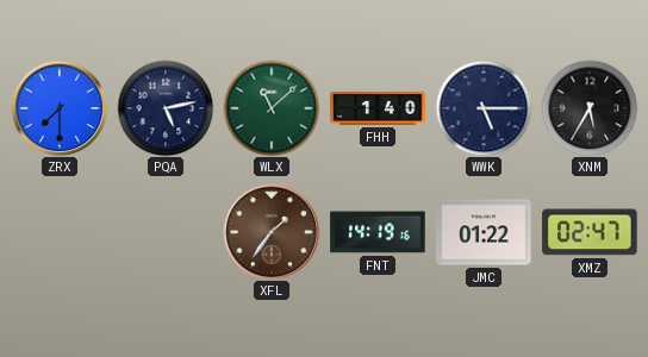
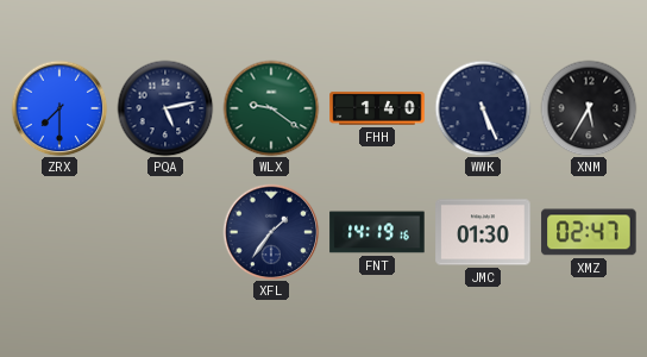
WLX: 11:08 -> 9:21
WWK: 5:15 -> 5:26
XFL dial: brown -> navy
JMC: 01:22 -> 01:30
